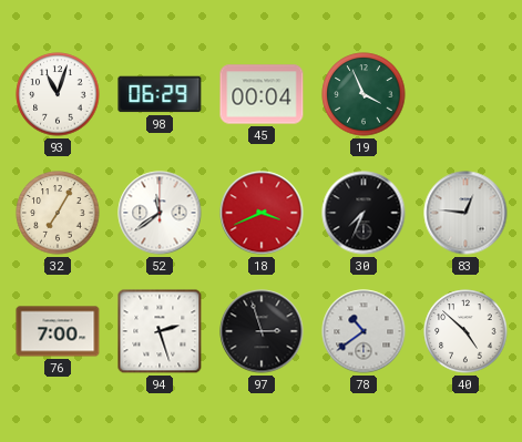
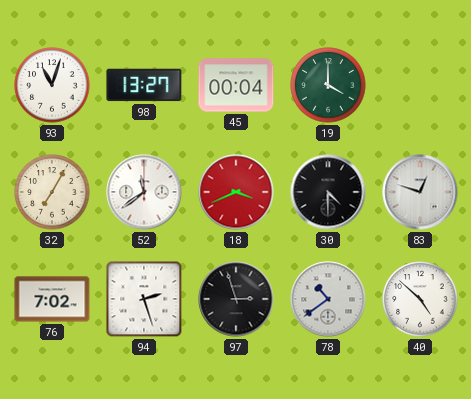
98: 06:29 -> 13:27
19: 3:56 -> 4:00
30: 7:34 -> 4:30
83: 12:46 -> 12:48
76: 7:00 -> 7:02
